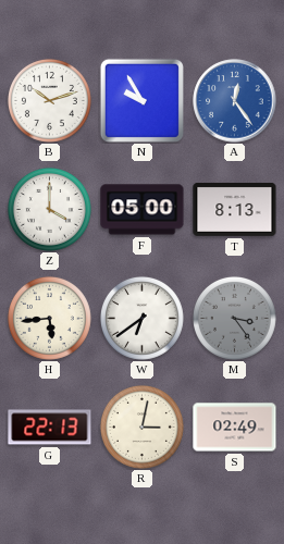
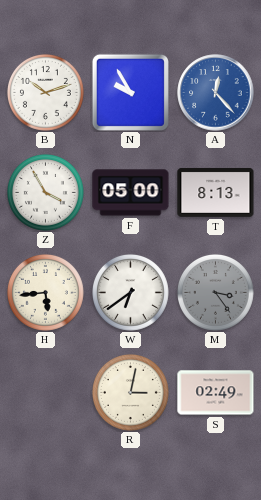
A: 12:24 -> 12:23
Z: 4:00 -> 3:55
G: 22:13 -> none
